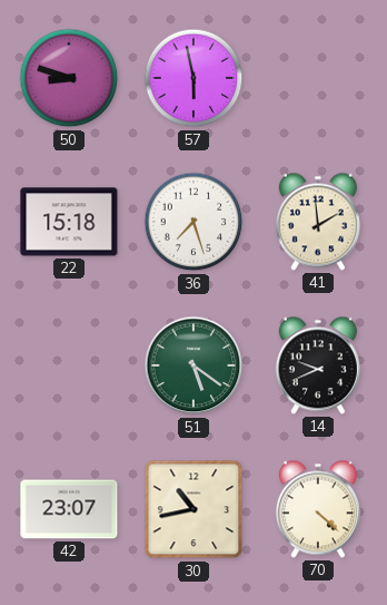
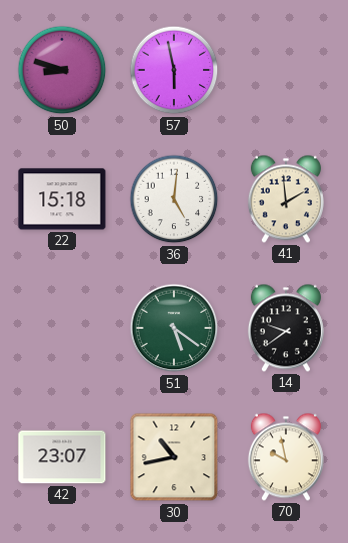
36: 7:27 -> 5:01
14: 9:41 -> 9:39
70: 4:22 -> 9:58
